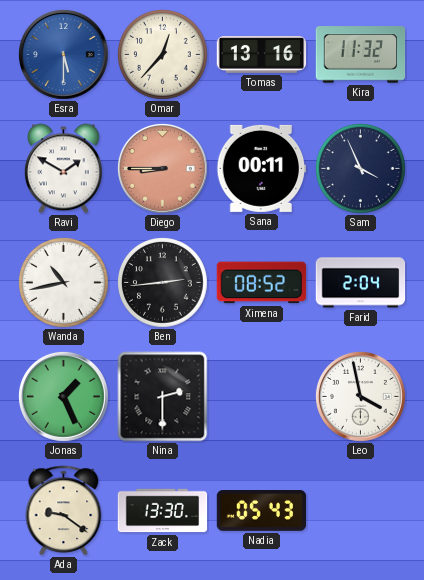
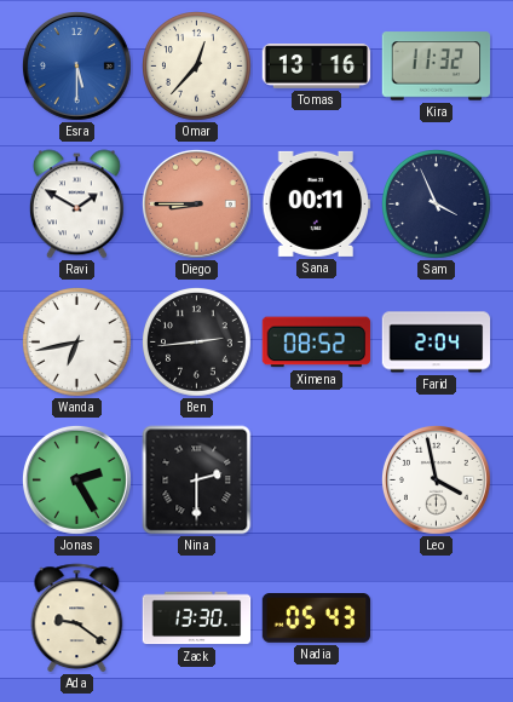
Wanda: 10:43 -> 6:43
Jonas: 1:26 -> 2:25
